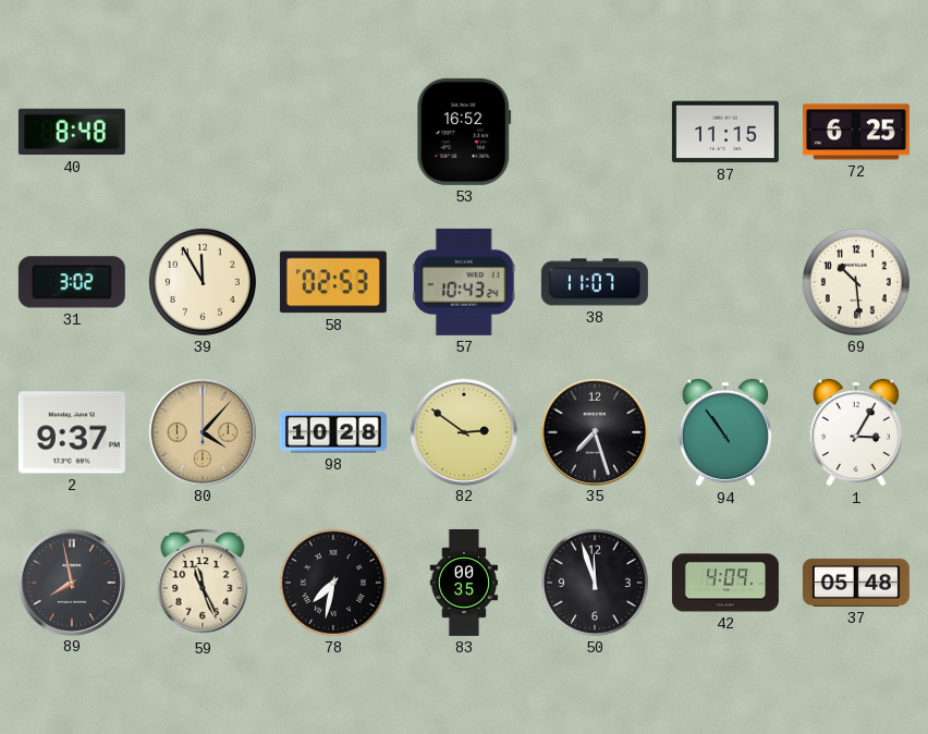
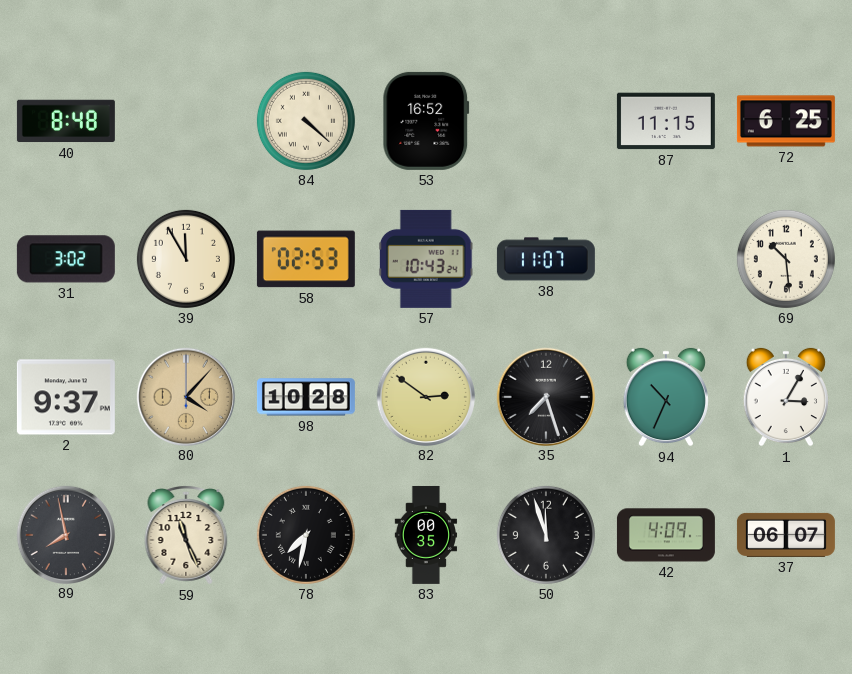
84: none -> 4:22
94: 10:54 -> 10:34
37: 05:48 -> 06:07
